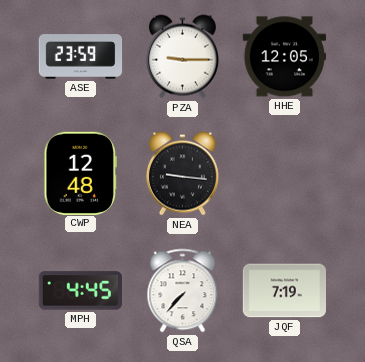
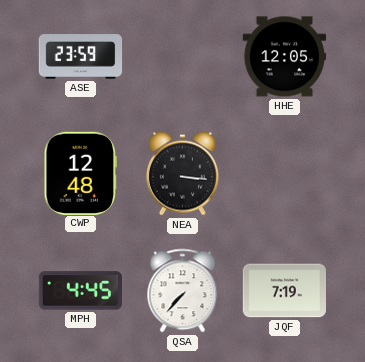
PZA: 9:15 -> none
NEA: 9:16 -> 3:16
